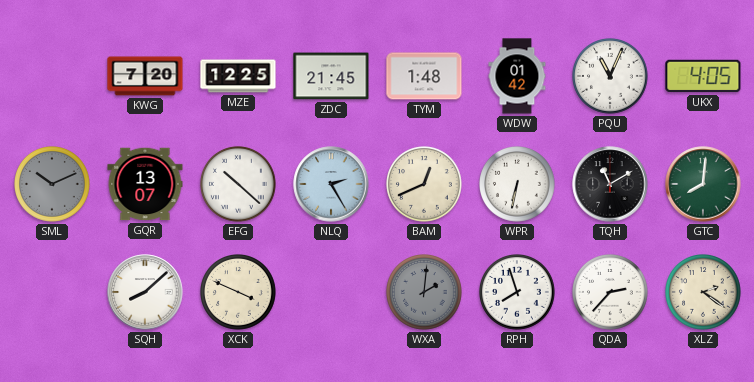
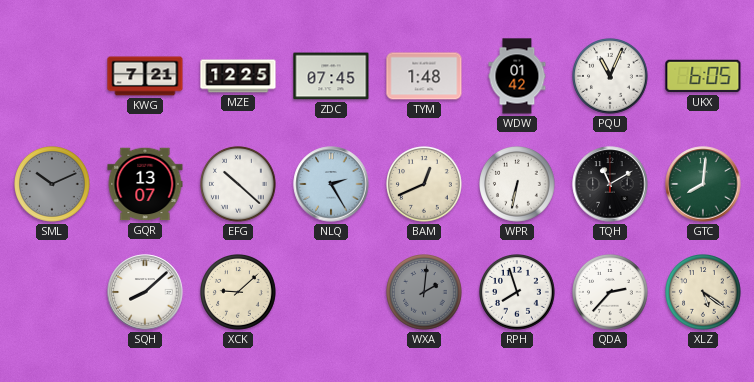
KWG: 7:20 -> 7:21
ZDC: 21:45 -> 07:45
UKX: 4:05 -> 6:05
XCK: 3:49 -> 9:08
XLZ: 2:21 -> 5:21
